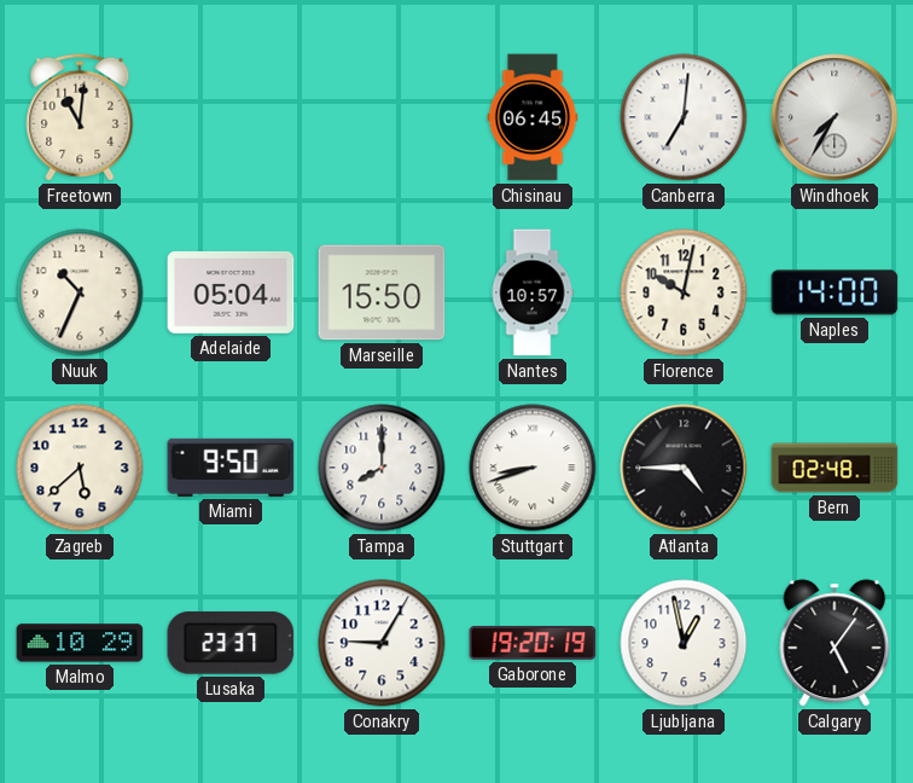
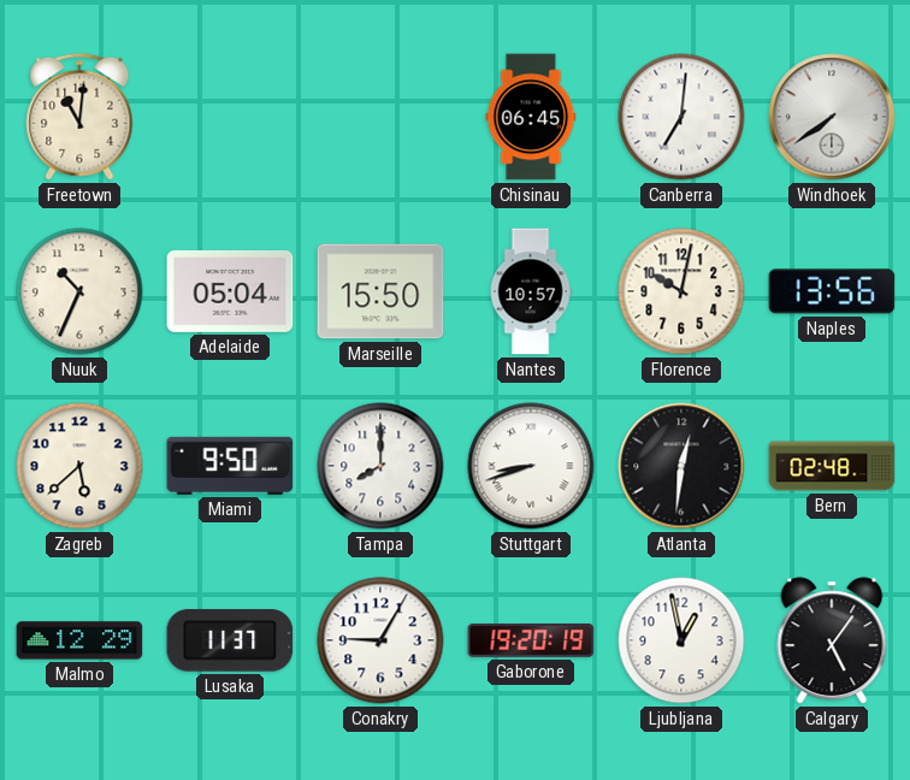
Windhoek: 7:35 -> 7:39
Naples: 14:00 -> 13:56
Atlanta: 4:45 -> 12:31
Malmo: 10:29 -> 12:29
Lusaka: 23:37 -> 11:37
